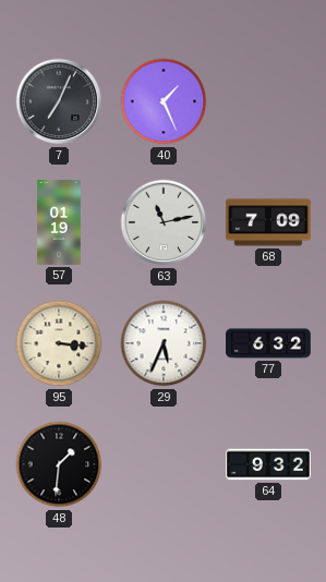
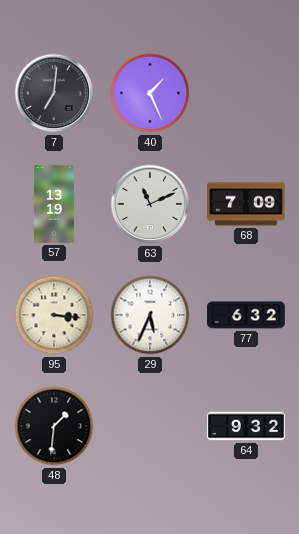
7: 7:04 -> 7:01
57: 01:19 -> 13:19
63: 11:13 -> 11:11
